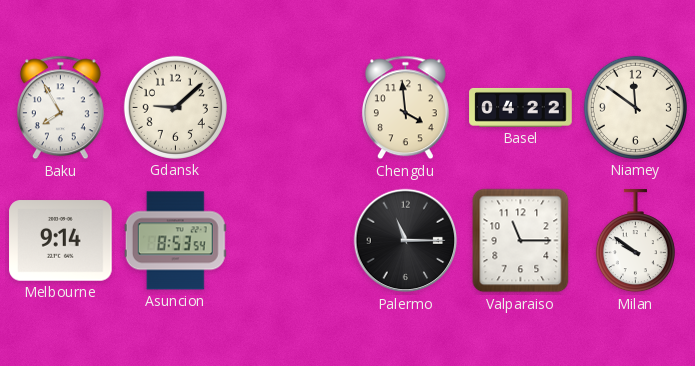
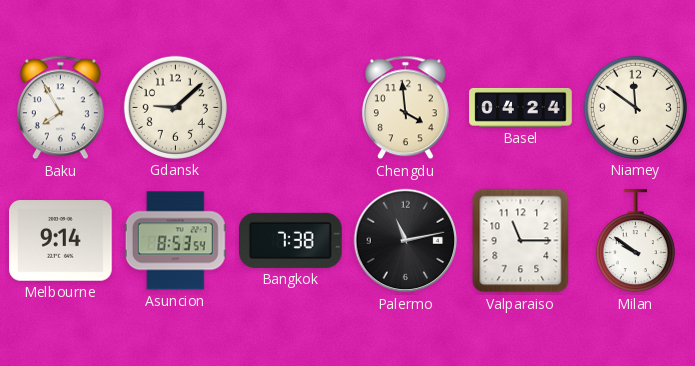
Basel: 04:22 -> 04:24
Bangkok: none -> 7:38
Palermo: 11:15 -> 11:13
